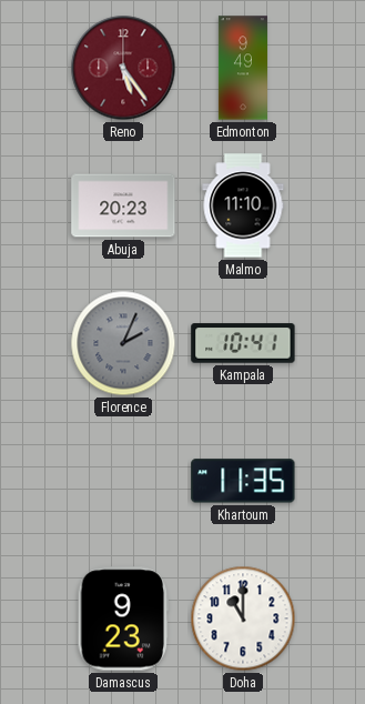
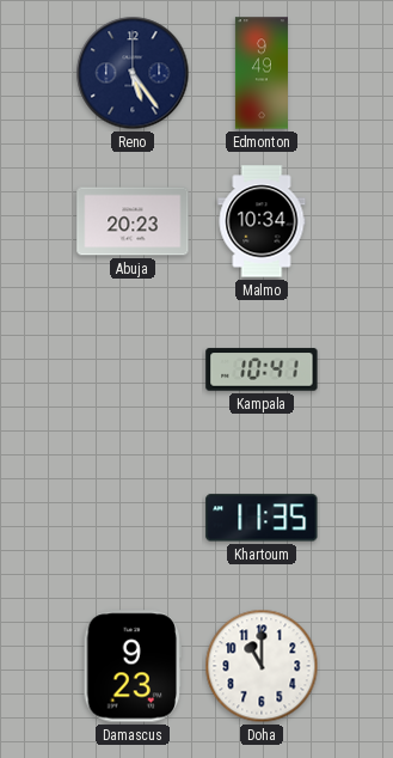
Reno dial: burgundy -> navy
Malmo: 11:10 -> 10:34
Florence: 2:04 -> none
